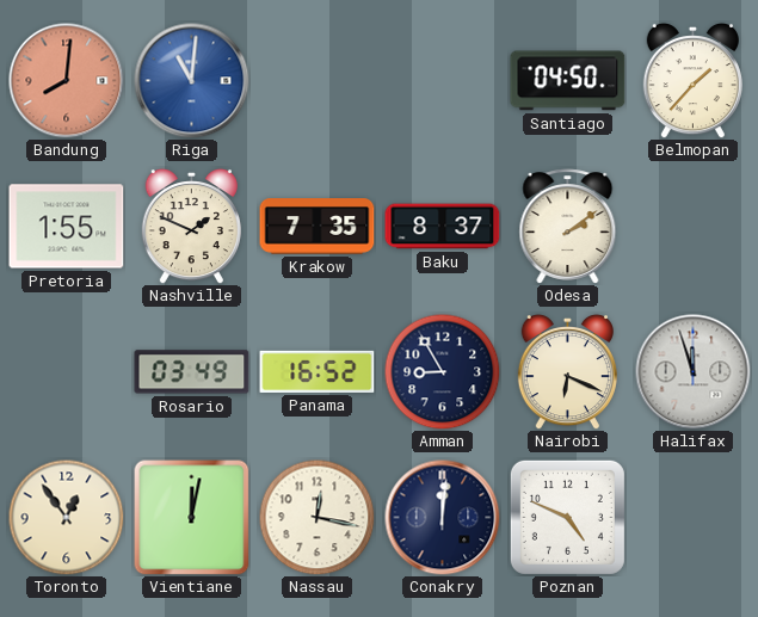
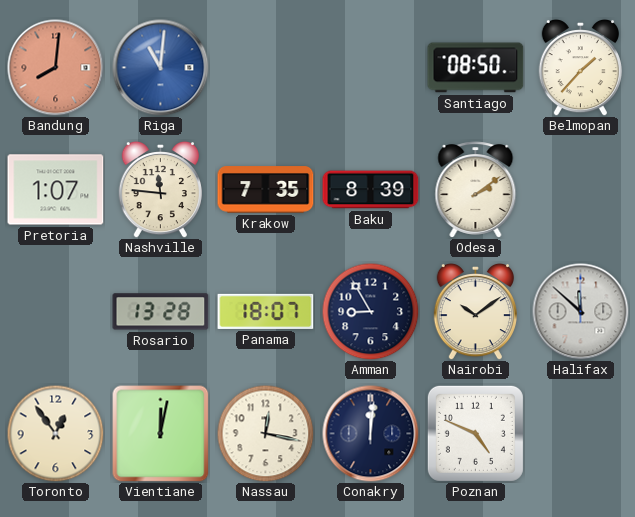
Santiago: 04:50 -> 08:50
Pretoria: 1:55 -> 1:07
Nashville: 1:49 -> 11:46
Baku: 8:37 -> 8:39
Rosario: 03:49 -> 13:28
Panama: 16:52 -> 18:07
Nairobi: 6:19 -> 10:09
Halifax: 11:57 -> 11:52
